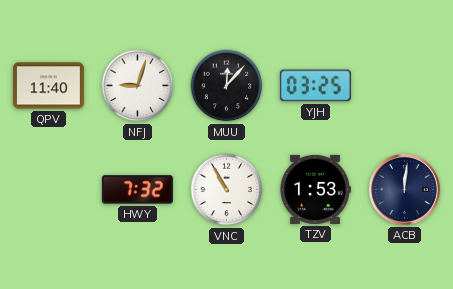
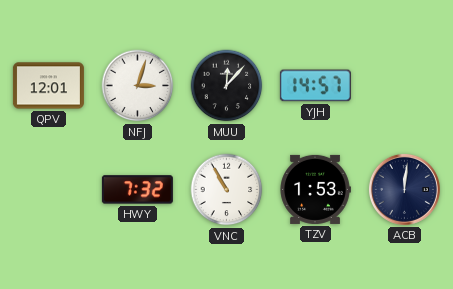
QPV: 11:40 -> 12:01
NFJ: 9:03 -> 3:03
YJH: 03:25 -> 14:57
